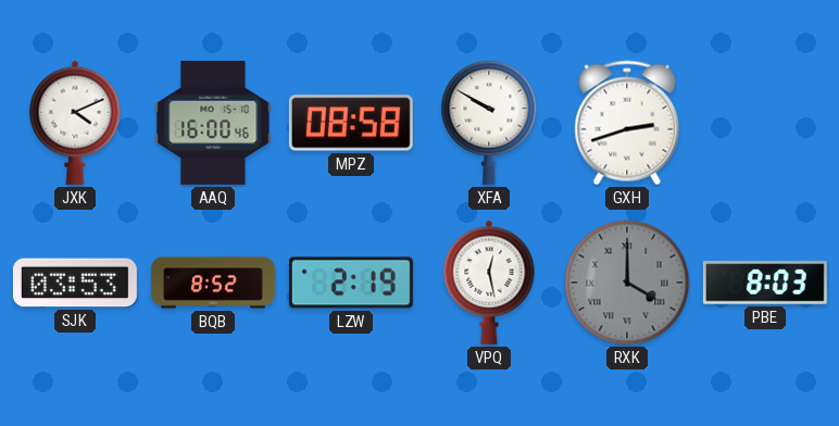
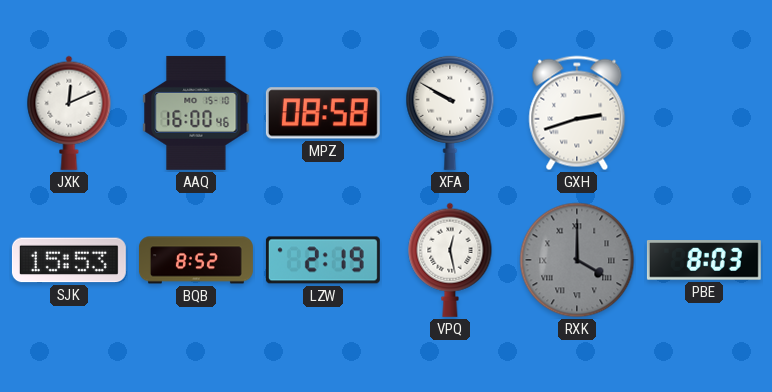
JXK: 4:11 -> 12:11
SJK: 03:53 -> 15:53
